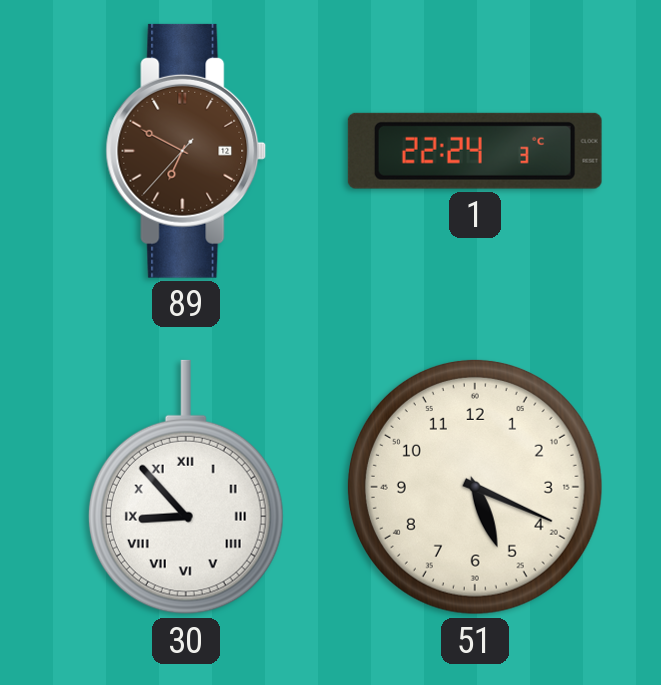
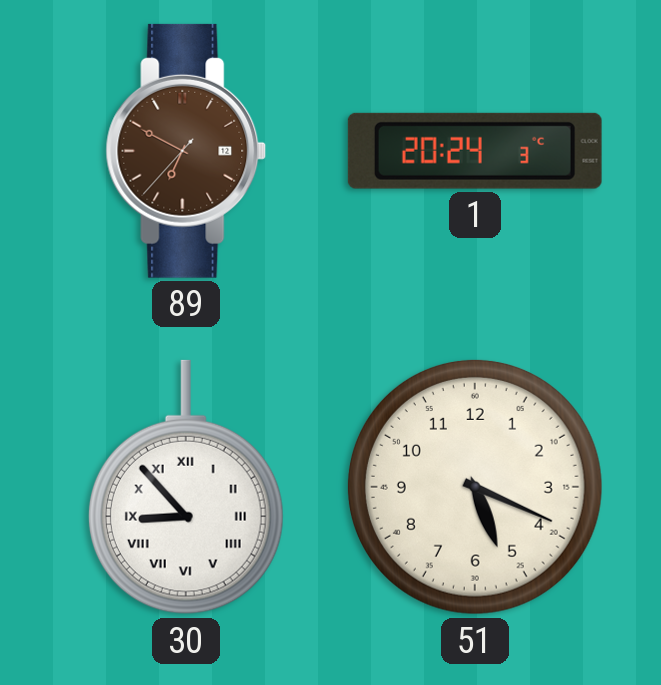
1: 22:24 -> 20:24
